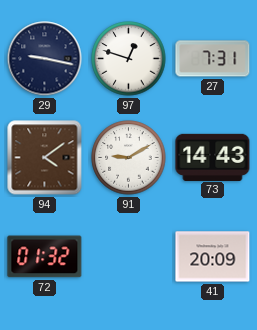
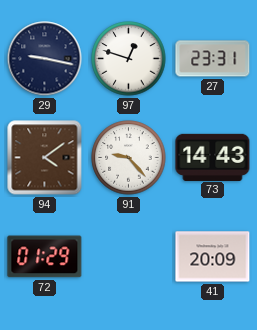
27: 7:31 -> 23:31
91: 9:10 -> 9:23
72: 01:32 -> 01:29
